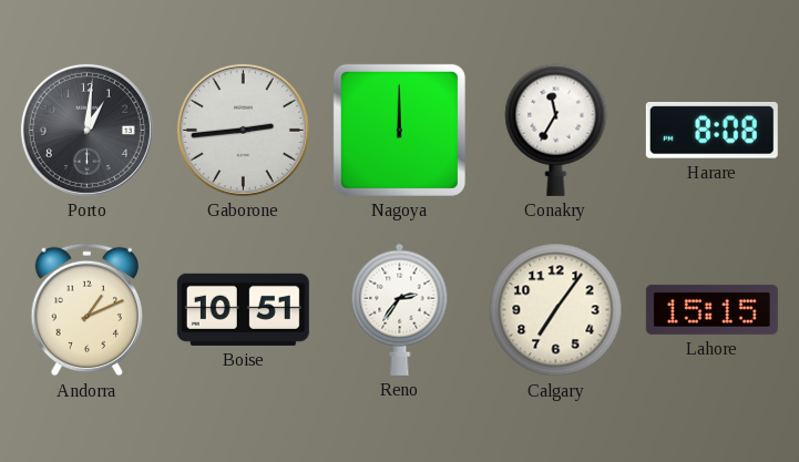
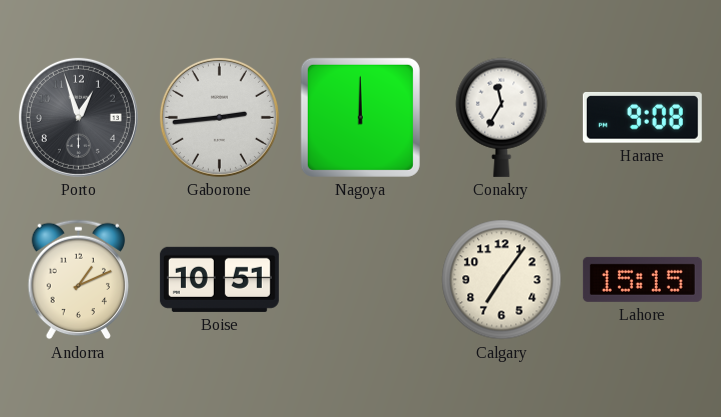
Porto: 1:01 -> 12:57
Harare: 8:08 -> 9:08
Reno: 2:36 -> none
